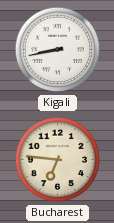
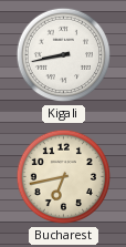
Bucharest: 6:46 -> 6:43
